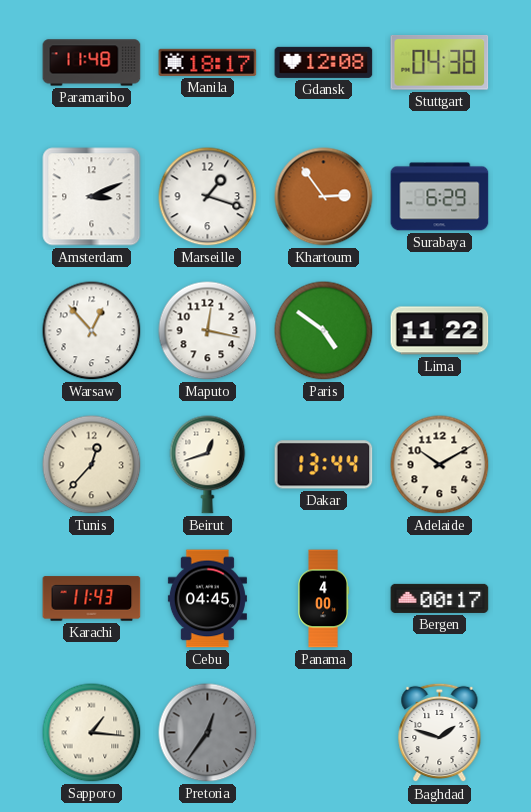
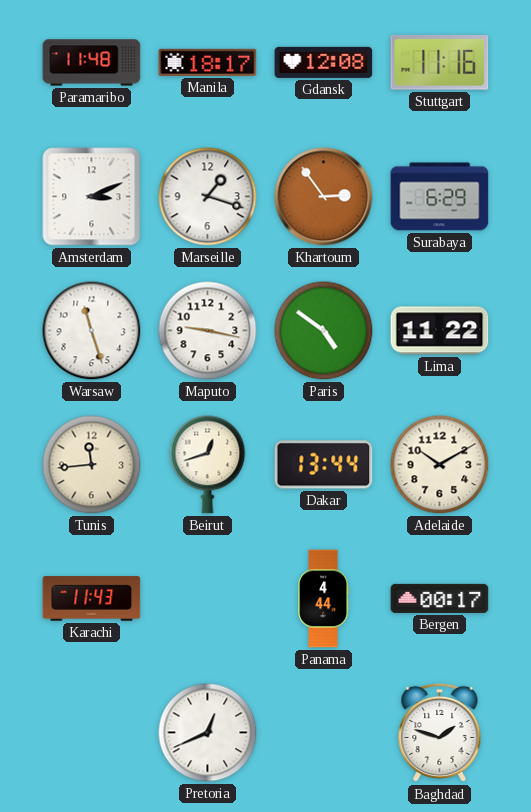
Stuttgart: 04:38 -> 11:16
Warsaw: 12:53 -> 11:27
Maputo: 12:17 -> 9:17
Tunis: 12:37 -> 11:44
Cebu: 04:45 -> none
Panama: 4:00 -> 4:44
Sapporo: 1:16 -> none
Pretoria: 12:36 -> 12:41
Pretoria dial: grey -> white
